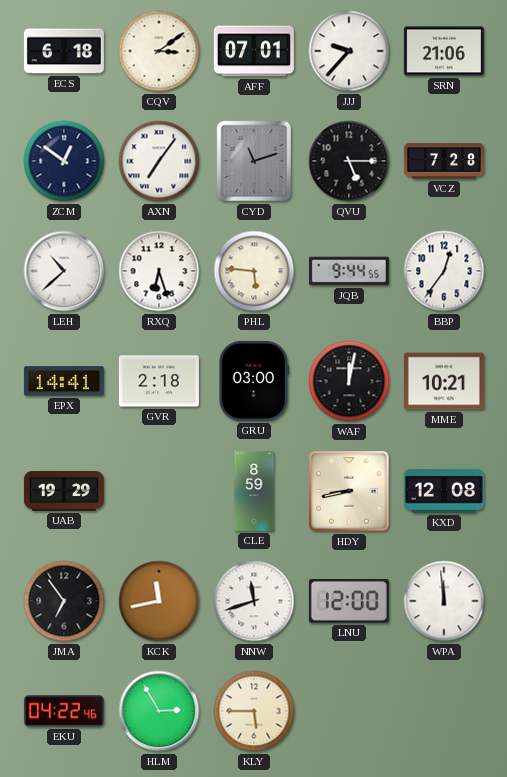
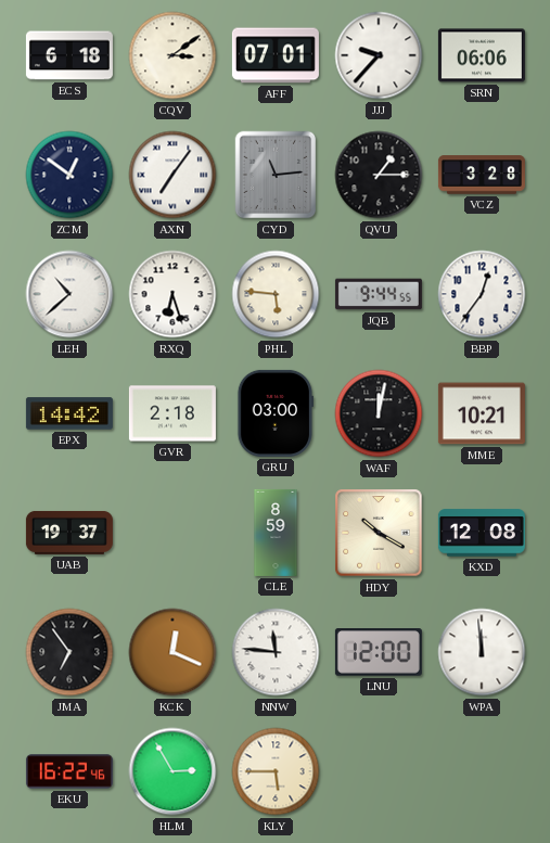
SRN: 21:06 -> 06:06
CYD: 11:12 -> 11:14
QVU: 5:15 -> 1:15
VCZ: 7:28 -> 3:28
EPX: 14:41 -> 14:42
UAB: 19:29 -> 19:37
HDY: 8:43 -> 10:20
KCK: 11:43 -> 12:19
NNW: 11:42 -> 11:46
EKU: 04:22 -> 16:22
